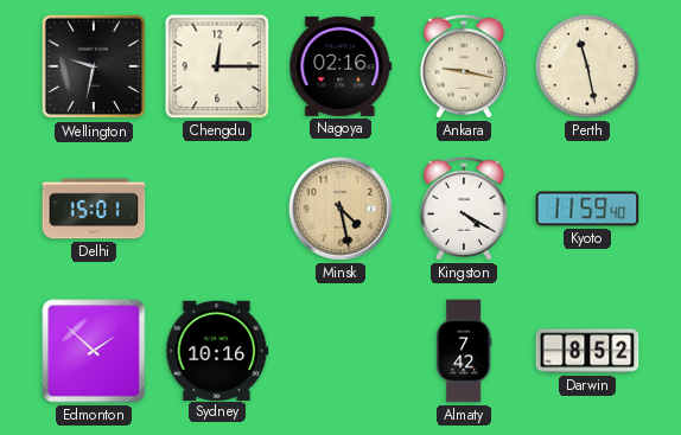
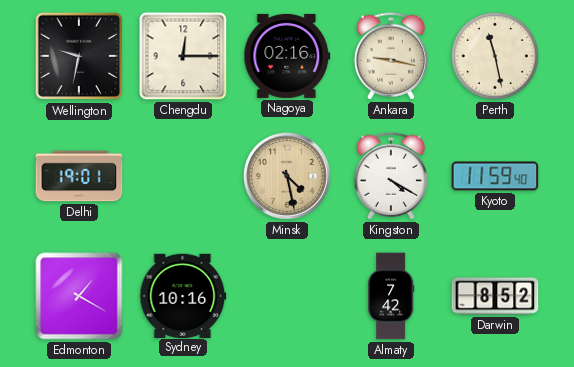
Delhi: 15:01 -> 19:01
Edmonton: 1:52 -> 1:20
